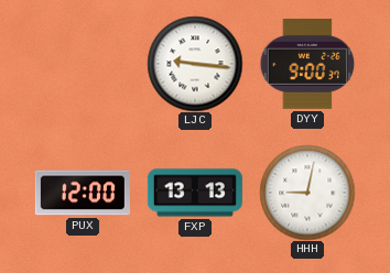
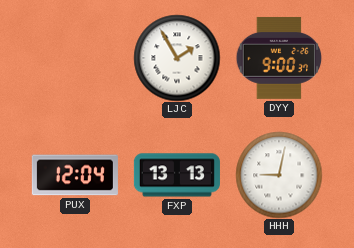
LJC: 9:16 -> 1:55
PUX: 12:00 -> 12:04
